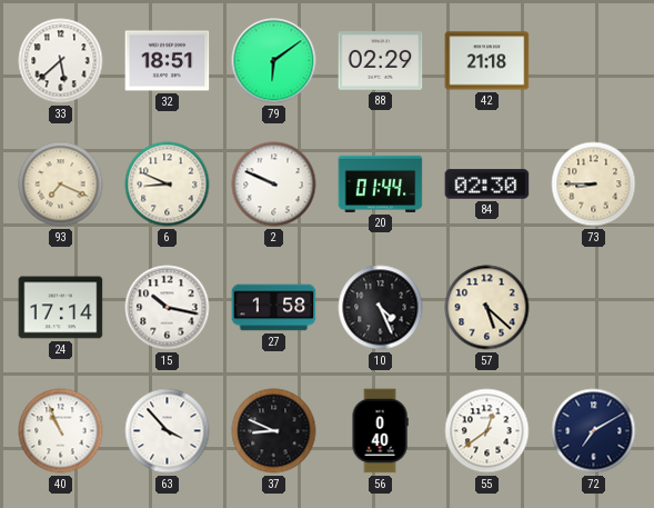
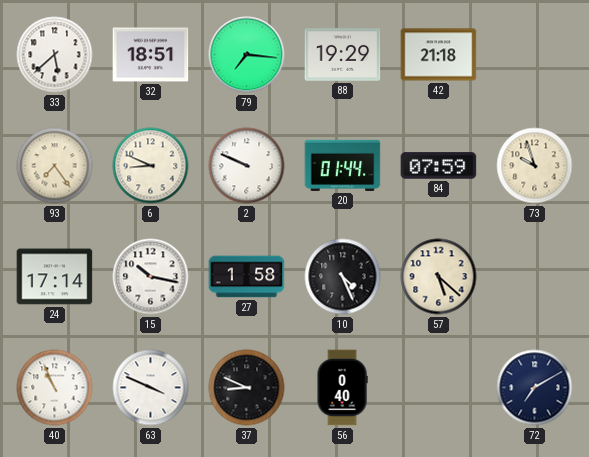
79: 6:09 -> 7:16
88: 02:29 -> 19:29
93: 7:19 -> 7:24
84: 02:30 -> 07:59
73: 8:45 -> 9:57
63: 3:53 -> 3:49
55: 12:39 -> none
